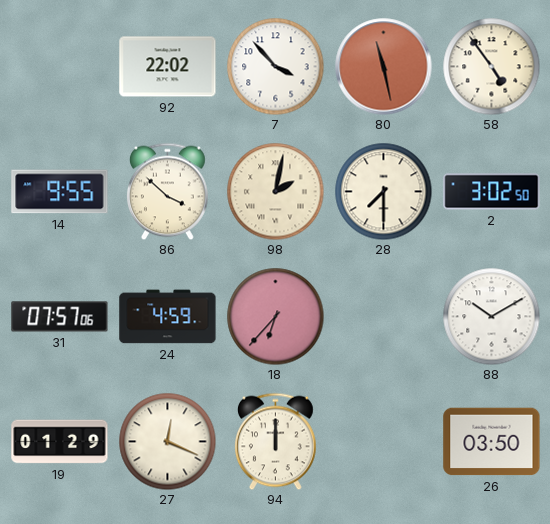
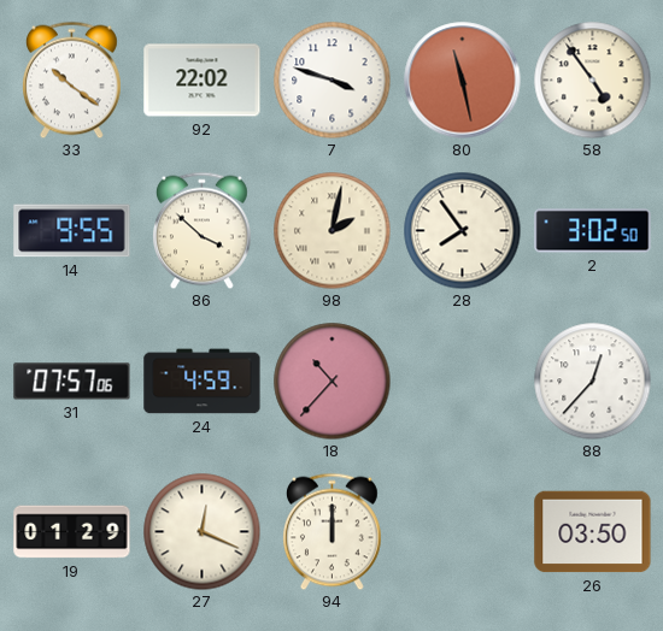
33: none -> 10:21
7: 3:53 -> 3:48
28: 7:30 -> 7:54
18: 6:37 -> 10:37
88: 10:10 -> 12:37
